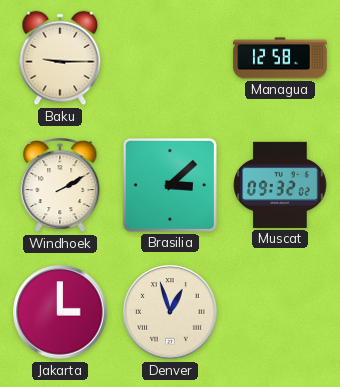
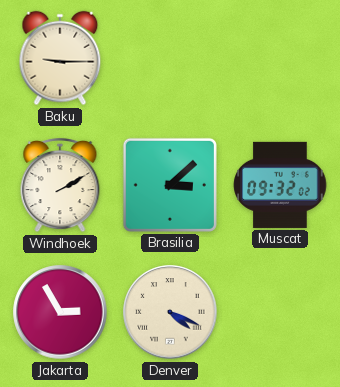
Managua: 12:58 -> none
Jakarta: 3:00 -> 2:55
Denver: 12:57 -> 4:19
